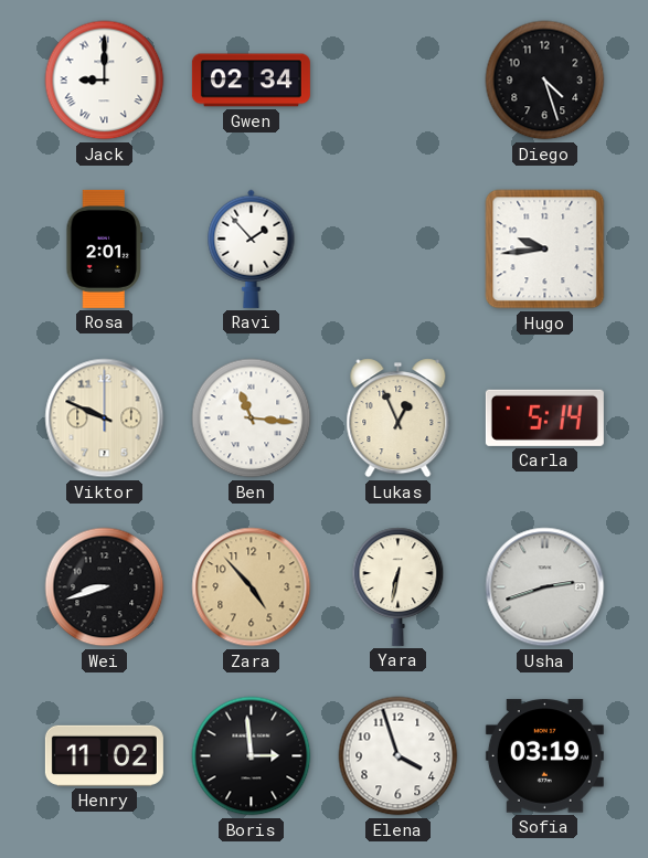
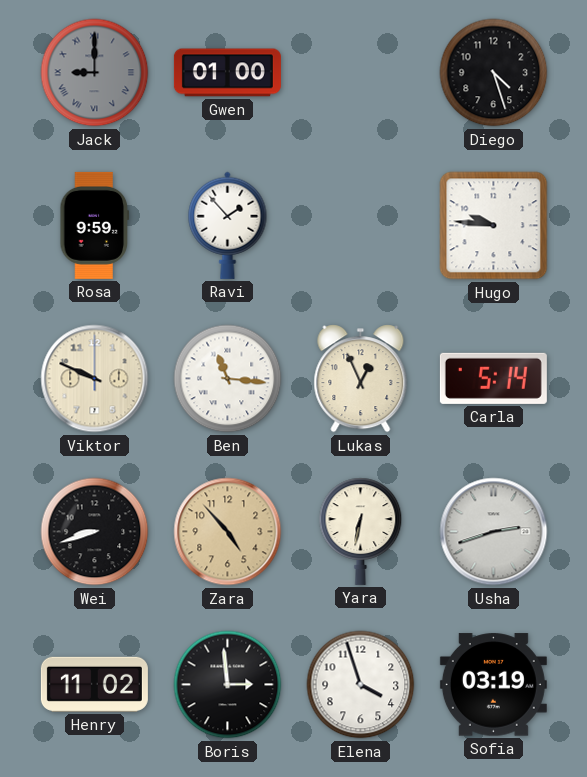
Jack dial: white -> grey
Gwen: 02:34 -> 01:00
Rosa: 2:01 -> 9:59
Hugo: 9:44 -> 9:46
